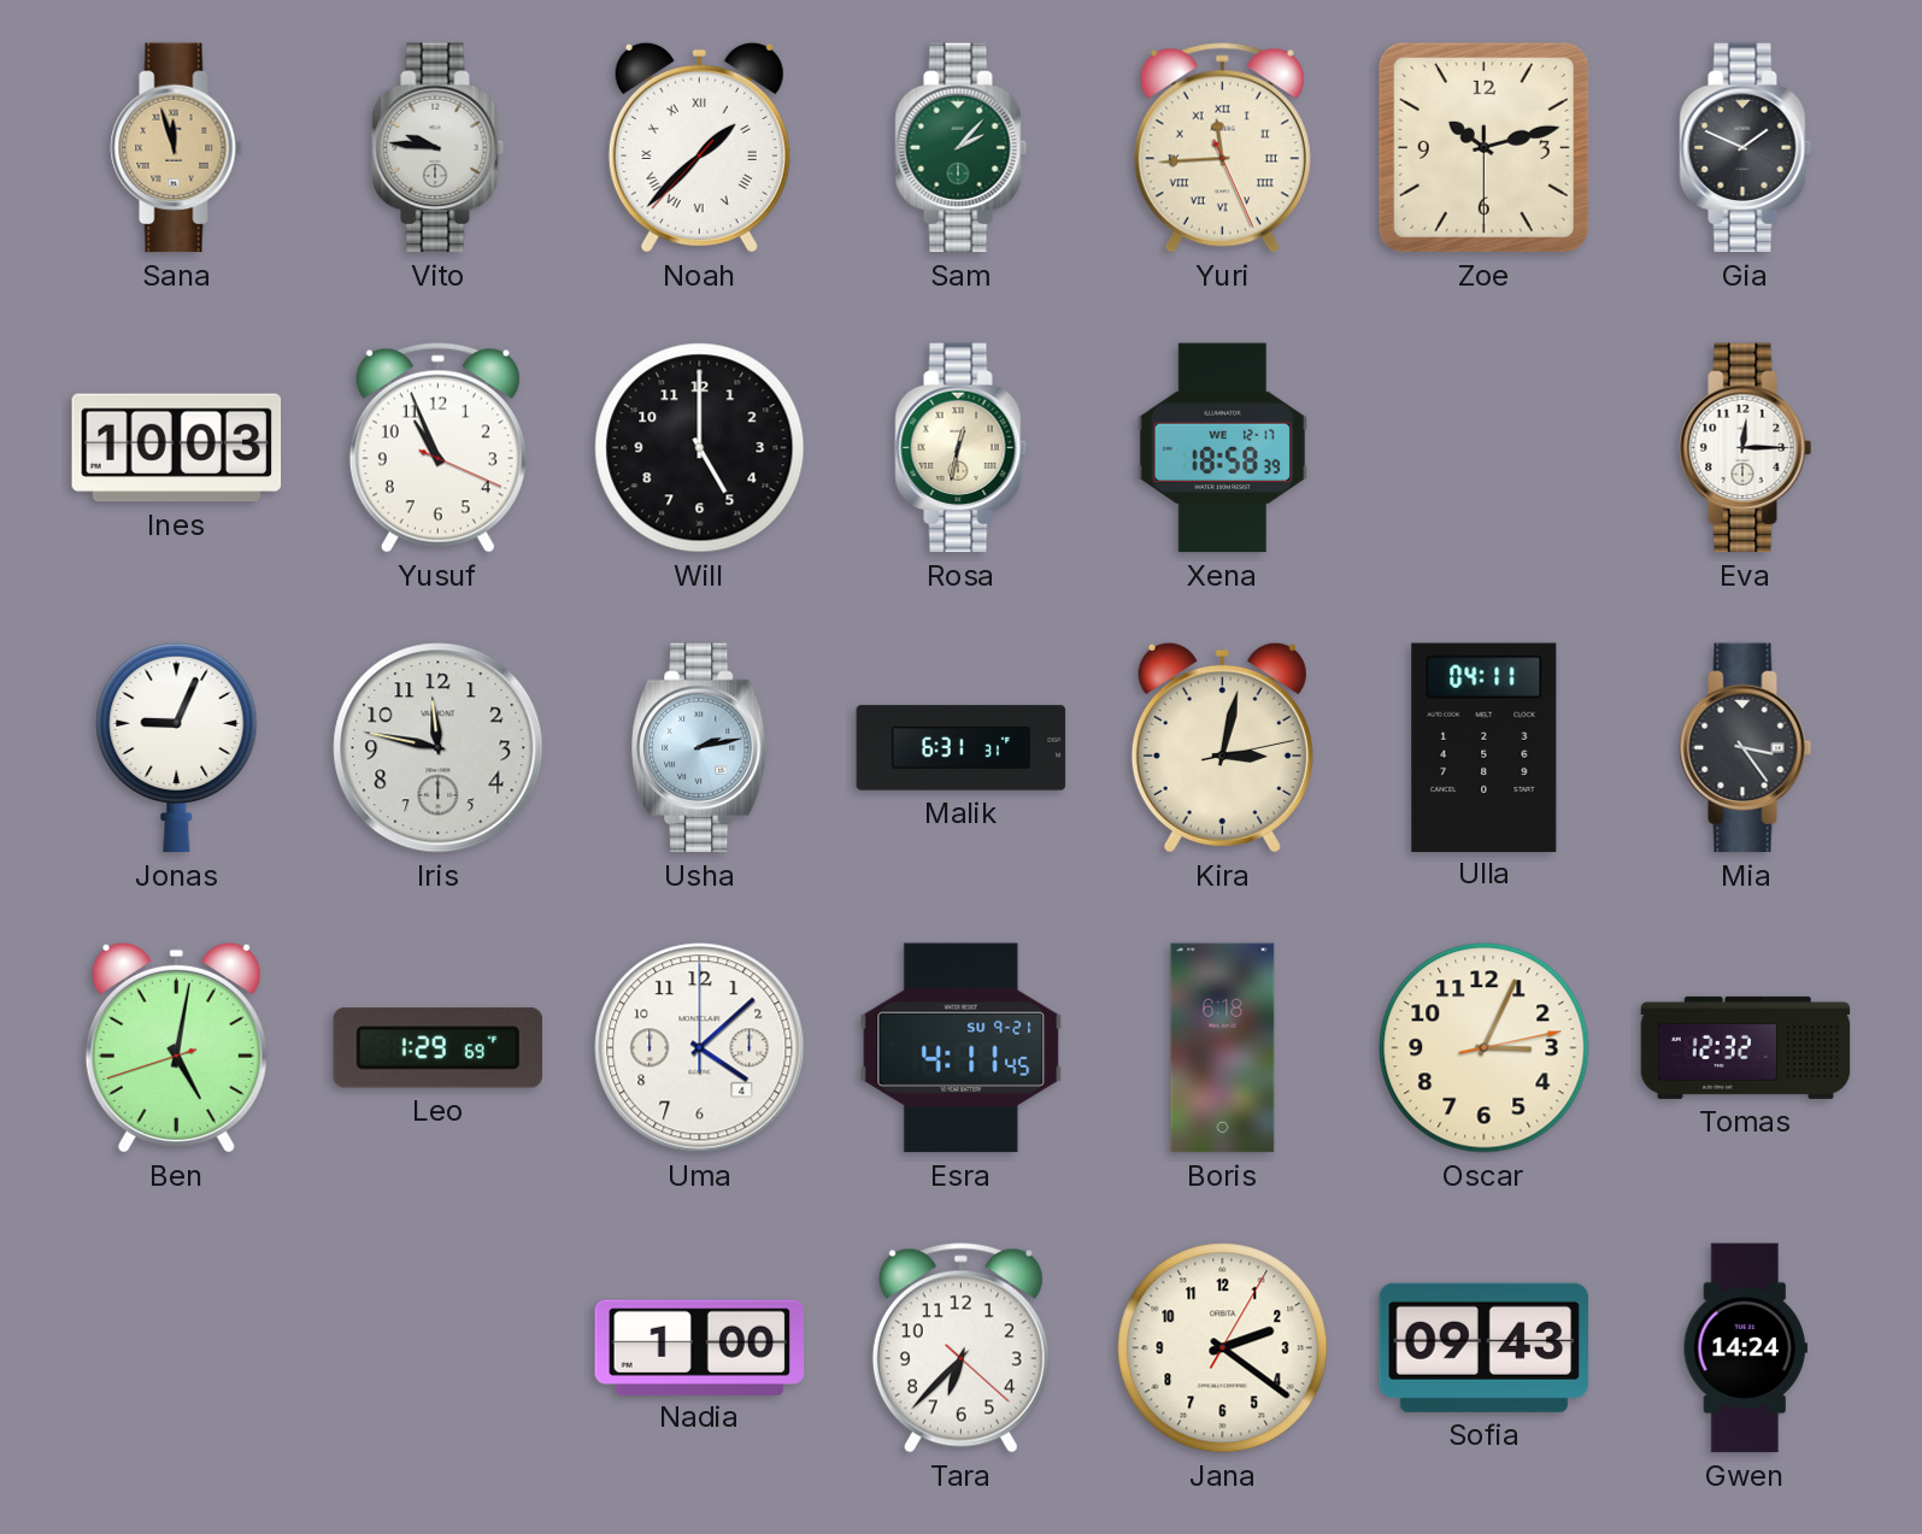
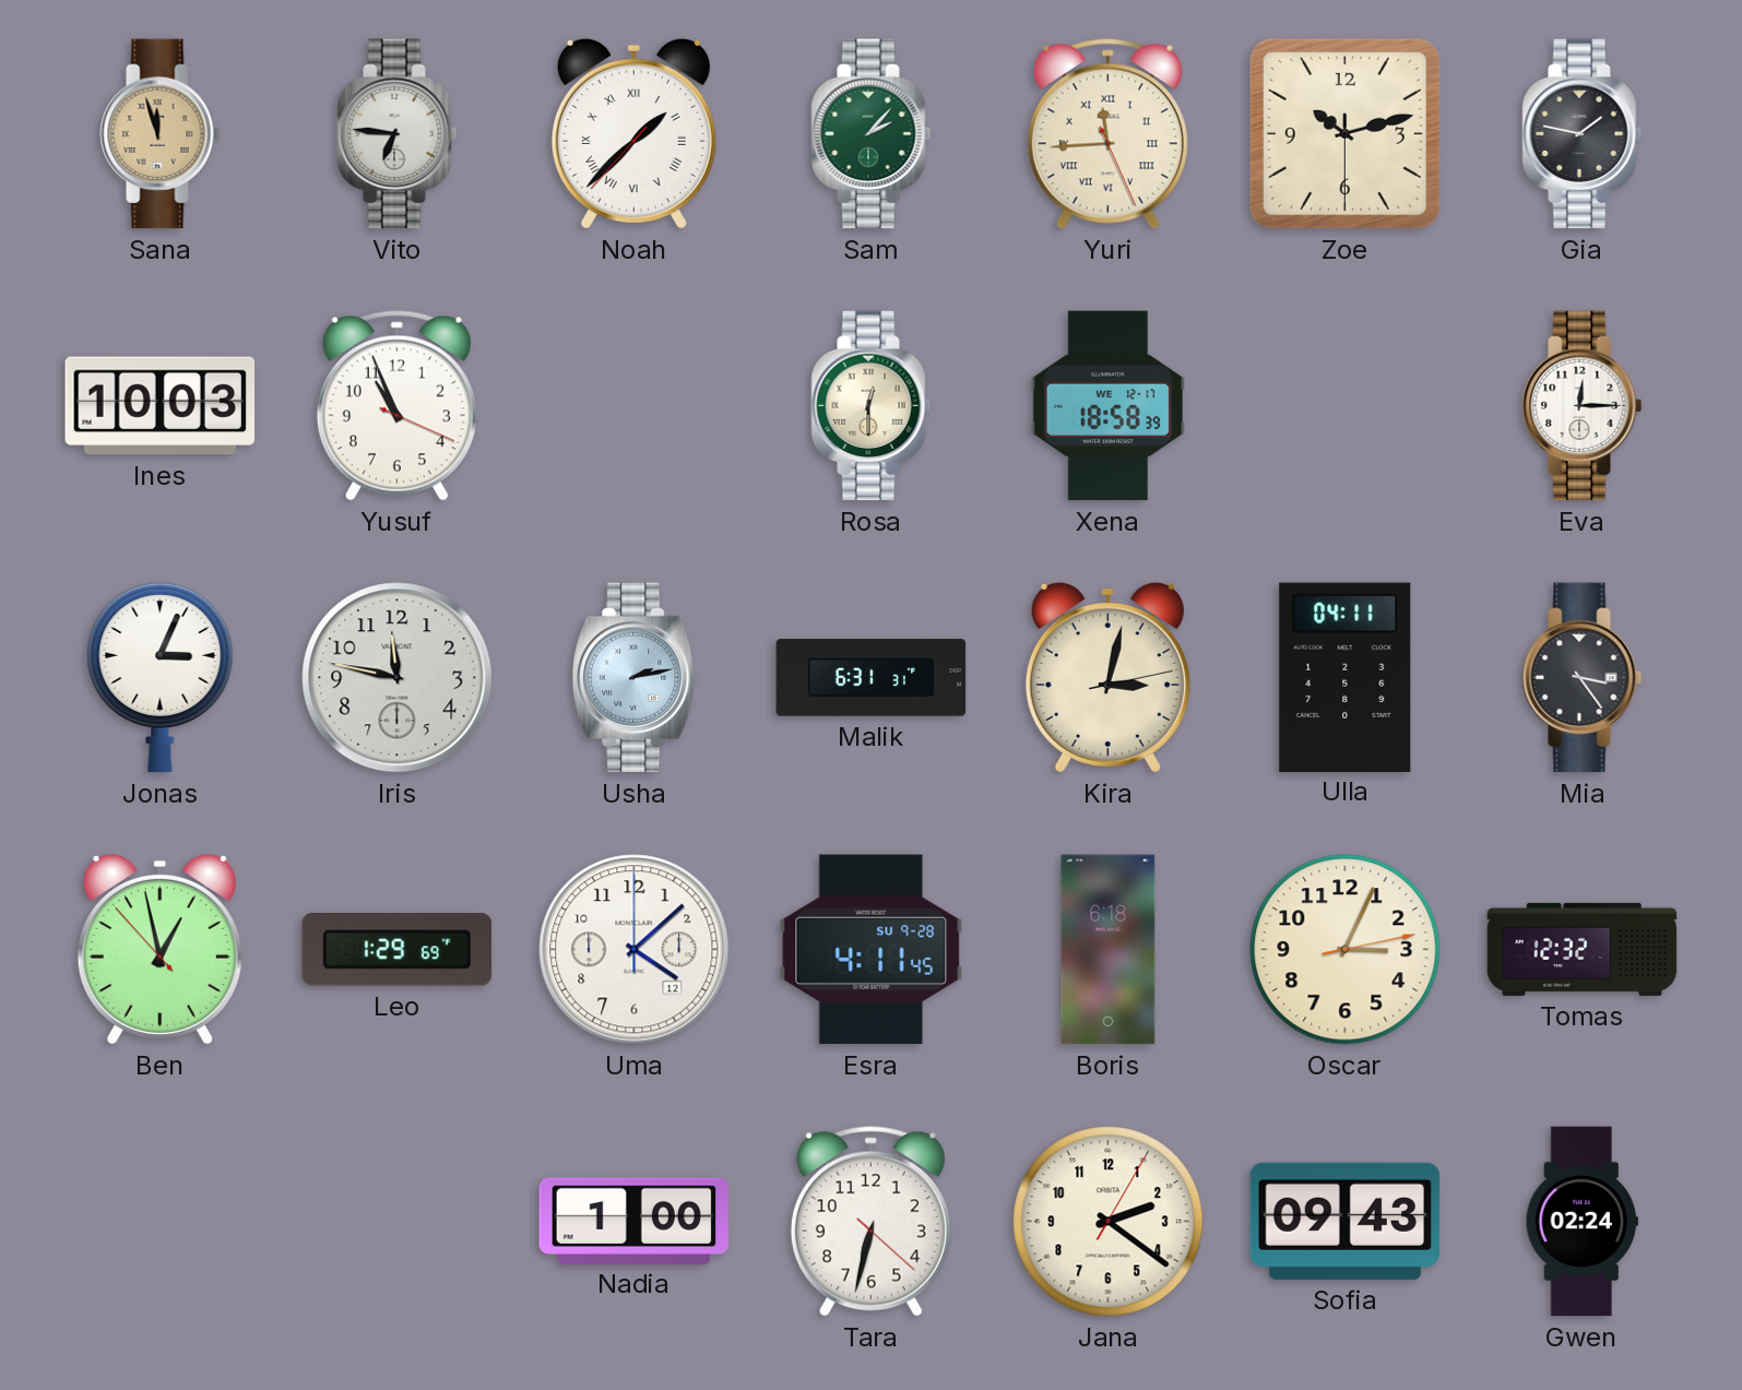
Vito: 9:46 -> 6:46
Gia: 1:49 -> 1:47
Will: 5:00 -> none
Rosa: 12:32 -> 12:30
Jonas: 9:04 -> 3:04
Ben: 5:01 -> 12:57
Uma date: 4 -> 12
Esra date: SU 9-21 -> SU 9-28
Tara: 6:37 -> 6:32
Gwen: 14:24 -> 02:24
